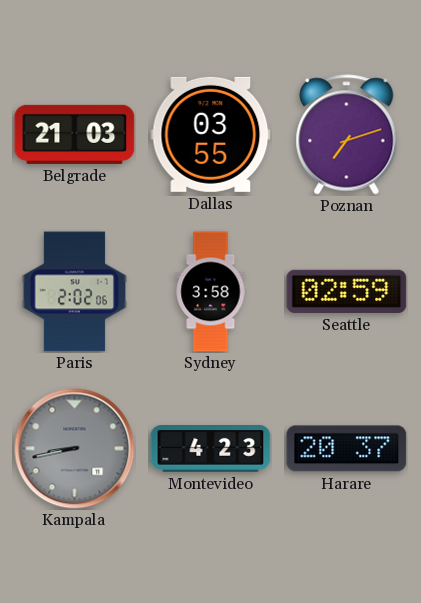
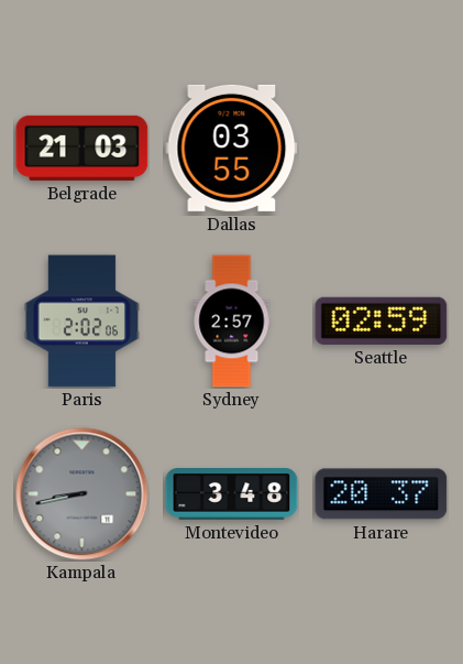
Poznan: 7:12 -> none
Sydney: 3:58 -> 2:57
Montevideo: 4:23 -> 3:48
